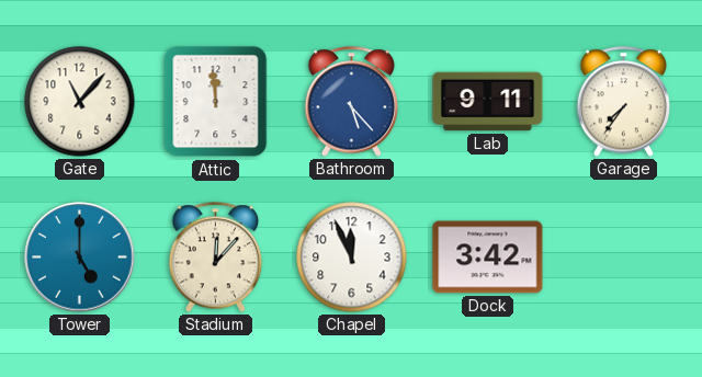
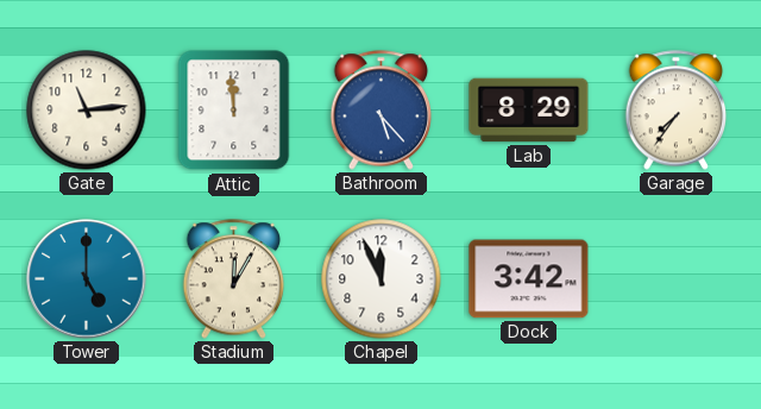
Gate: 11:07 -> 11:14
Lab: 9:11 -> 8:29
Stadium: 12:07 -> 12:05
